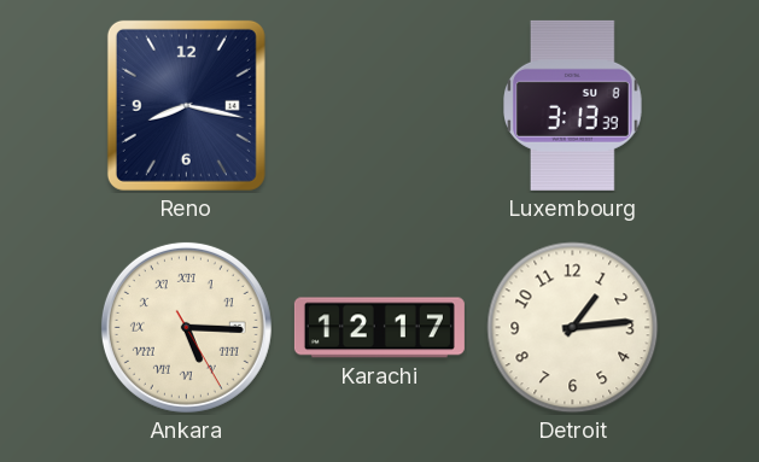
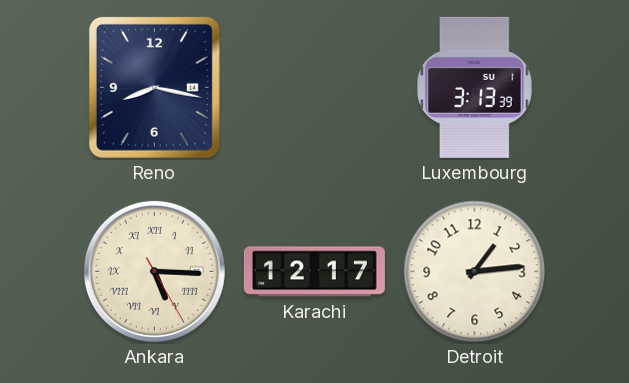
Luxembourg date: SU 8 -> SU 1
